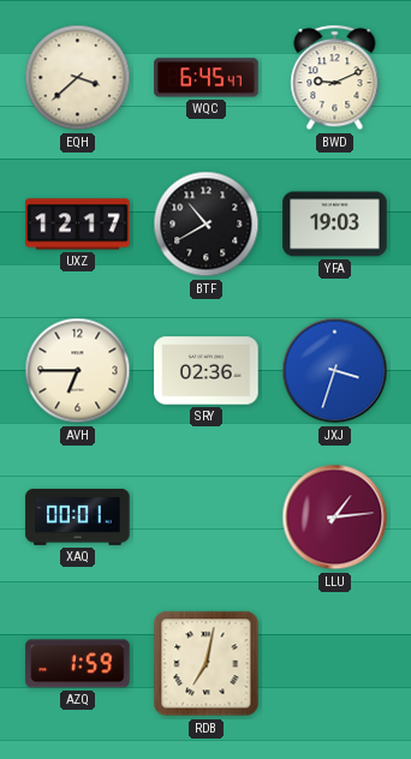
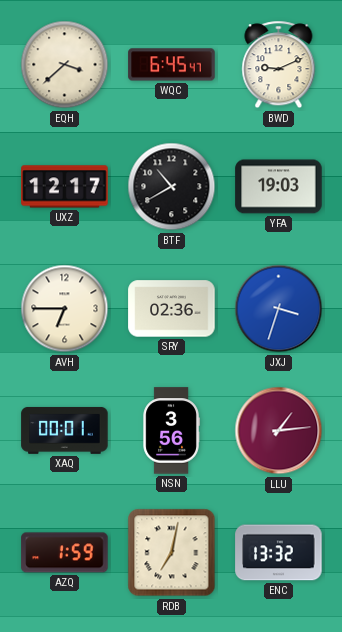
NSN: none -> 3:56
ENC: none -> 13:32
